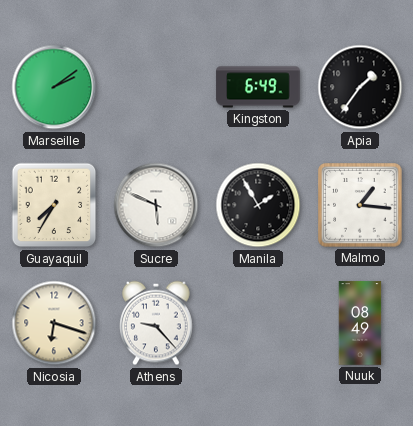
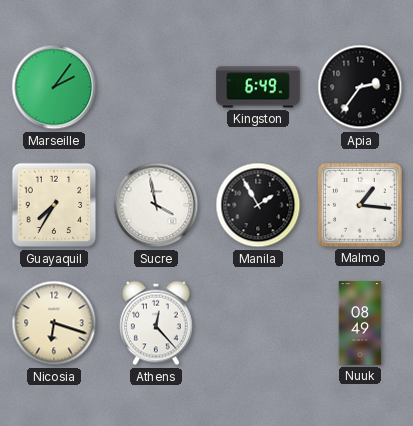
Marseille: 2:09 -> 2:06
Apia: 1:36 -> 2:36
Sucre: 5:49 -> 3:58
Athens: 9:23 -> 12:23
